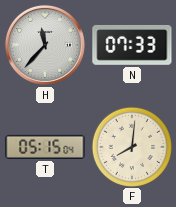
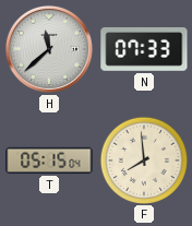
H: 11:37 -> 11:38
F: 8:01 -> 7:59
